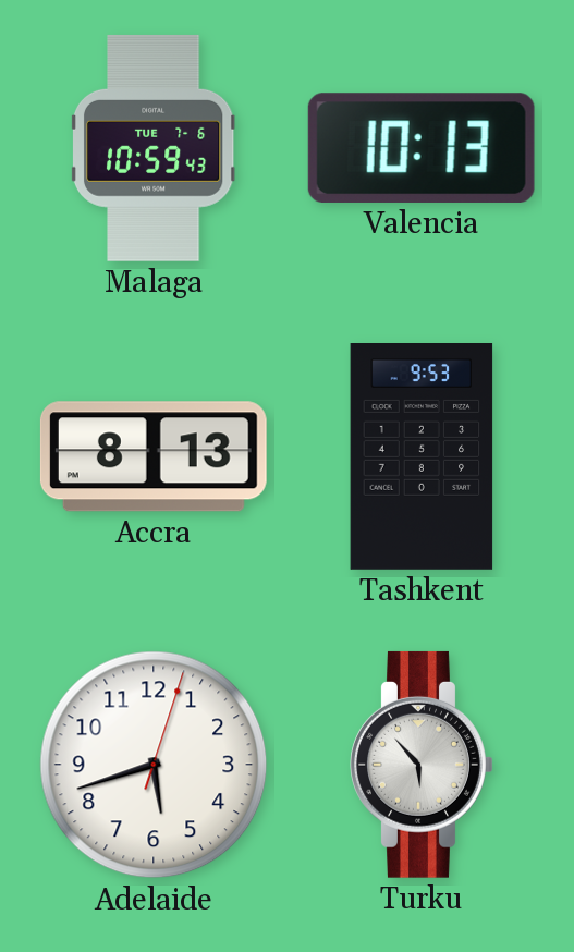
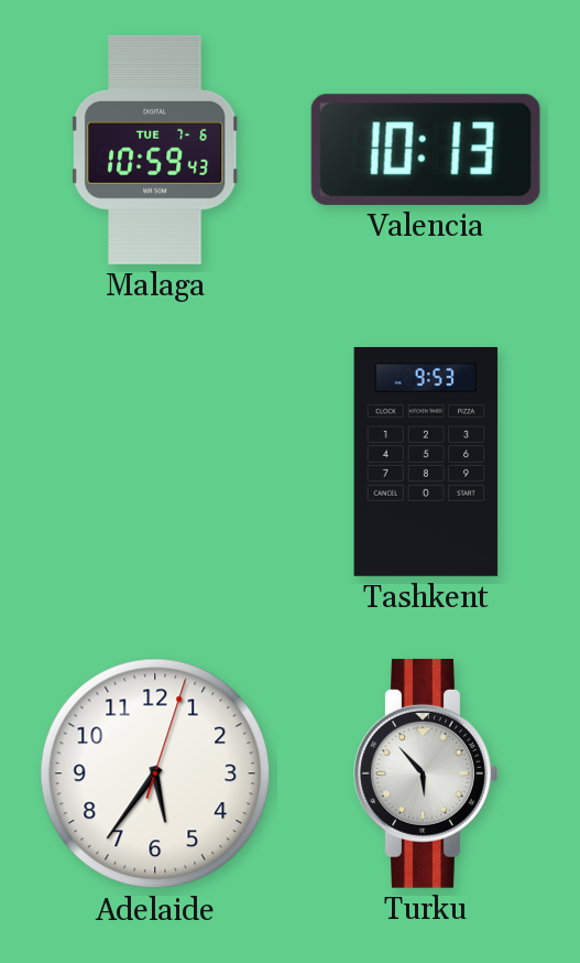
Accra: 8:13 -> none
Adelaide: 5:42 -> 5:36
